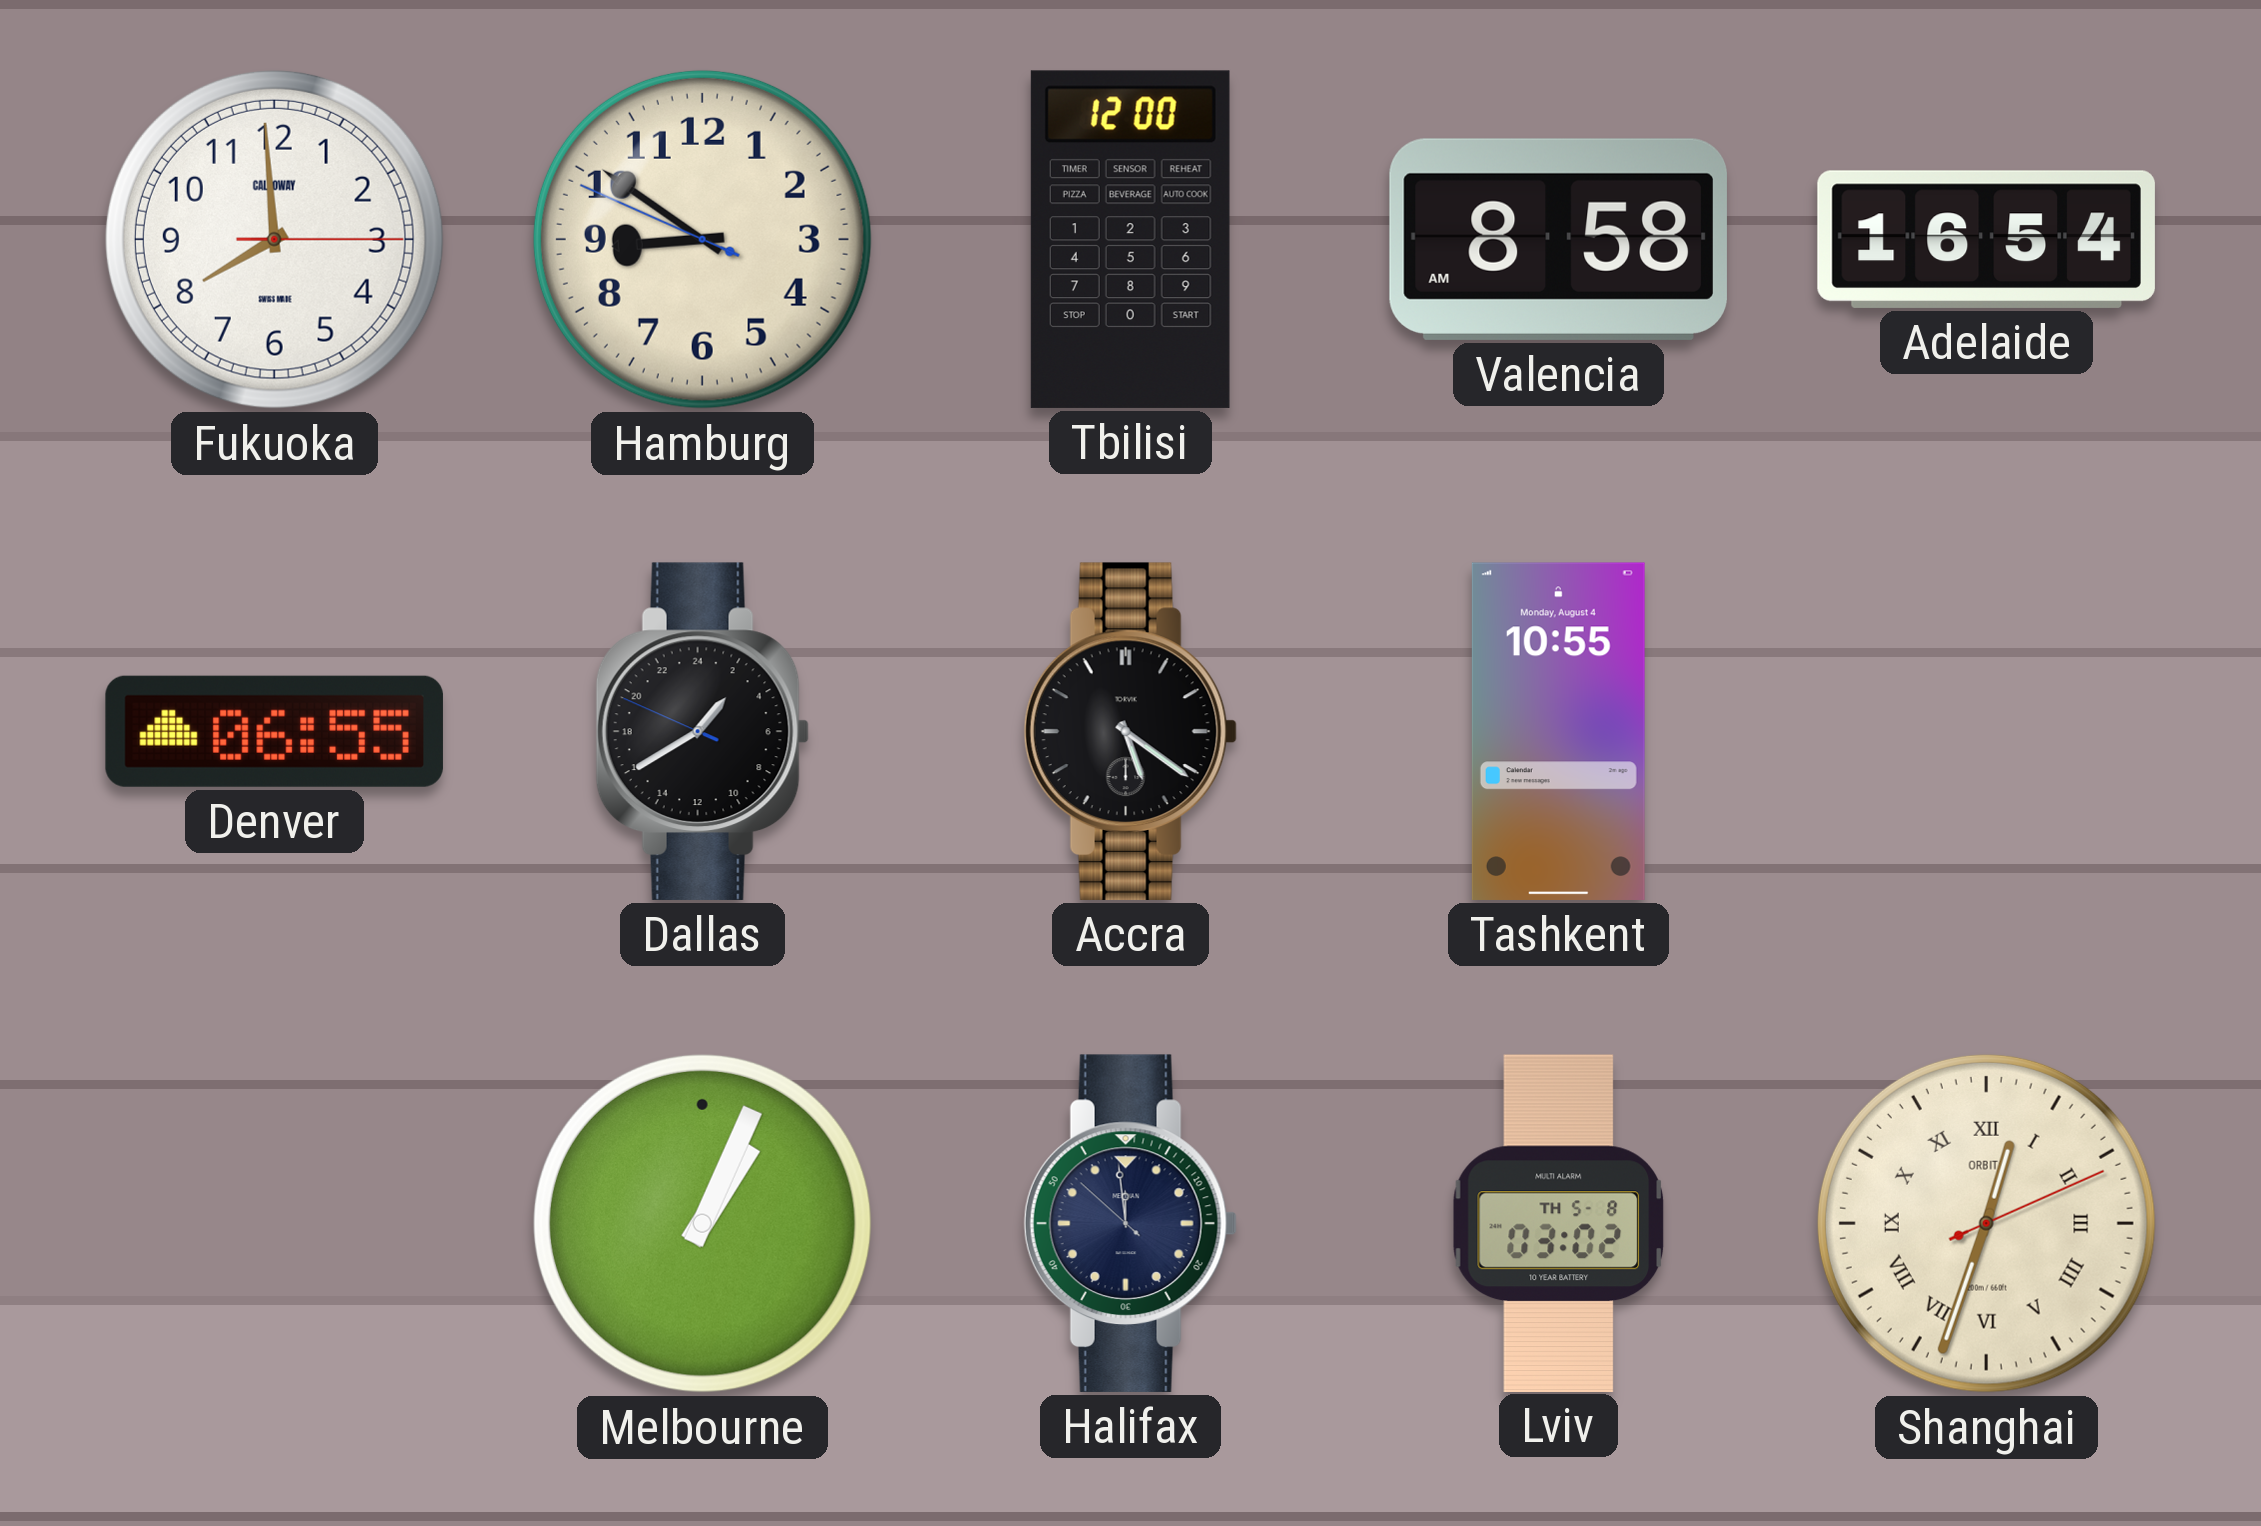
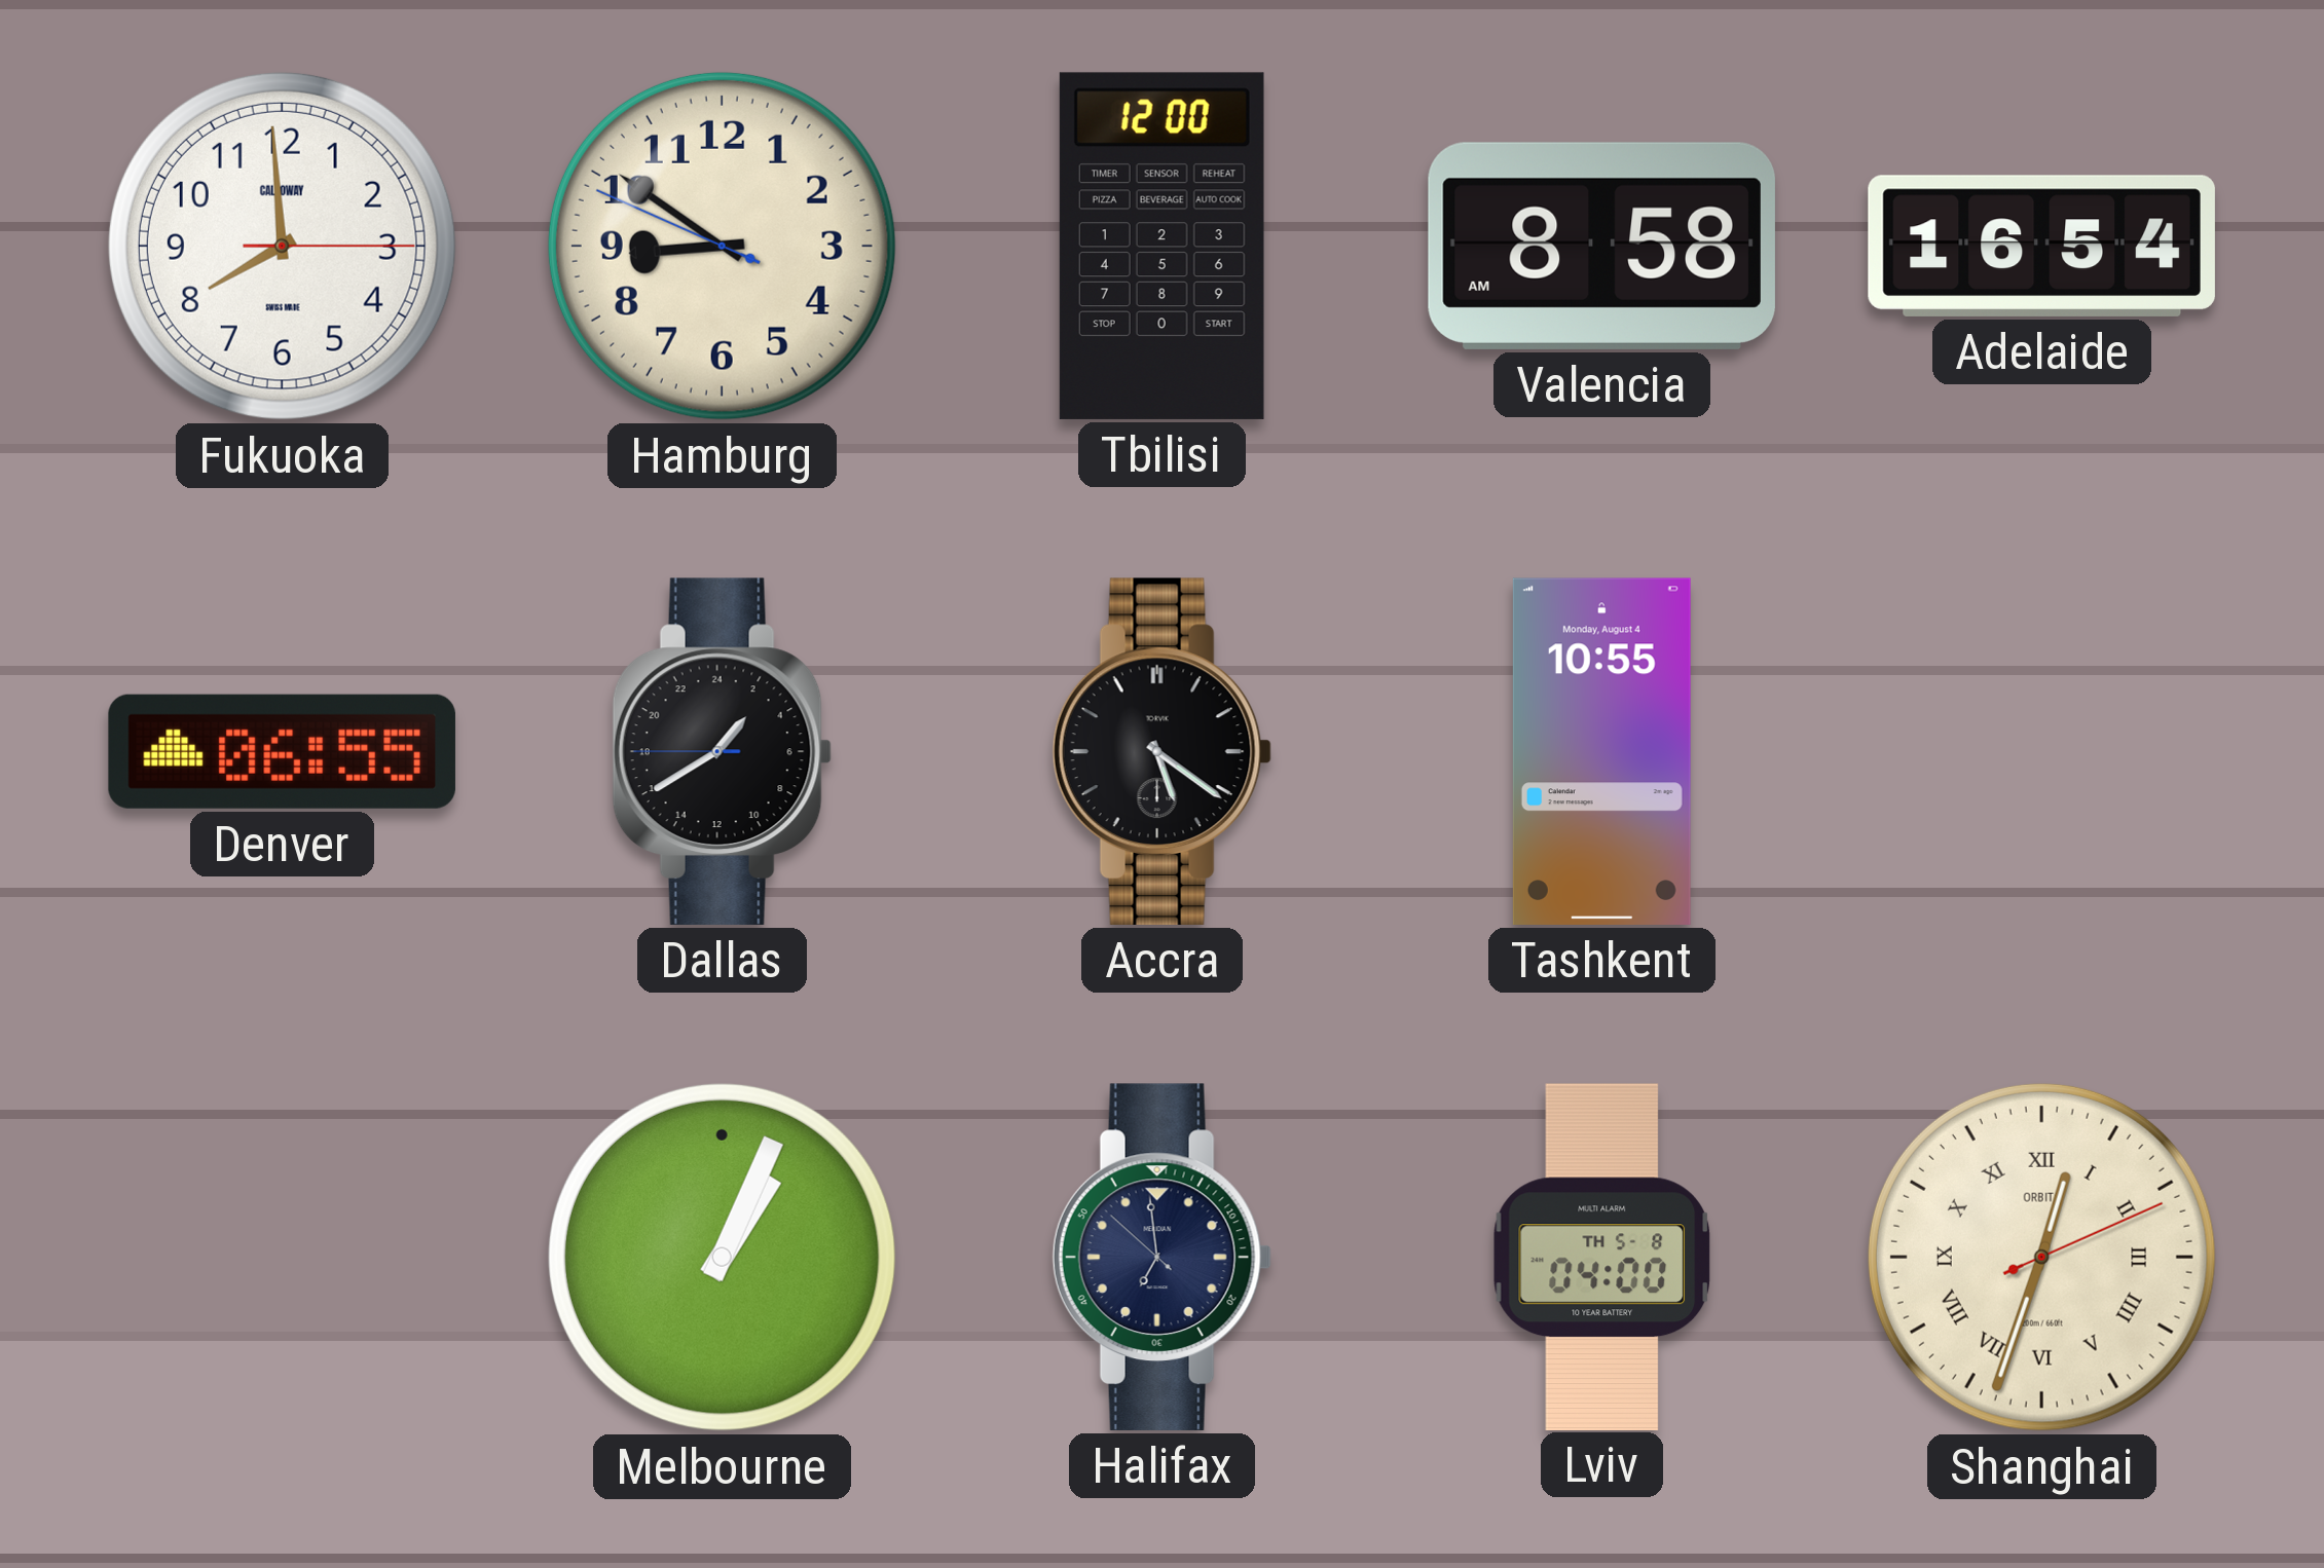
Dallas: 2:39:49 -> 2:39:45
Halifax: 11:58 -> 6:58
Lviv: 03:02 -> 04:00
